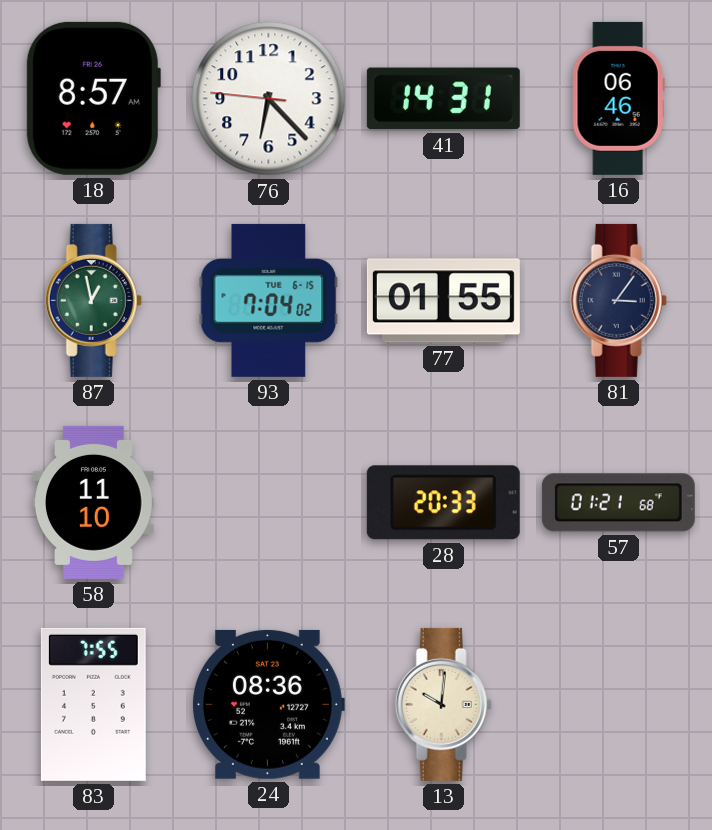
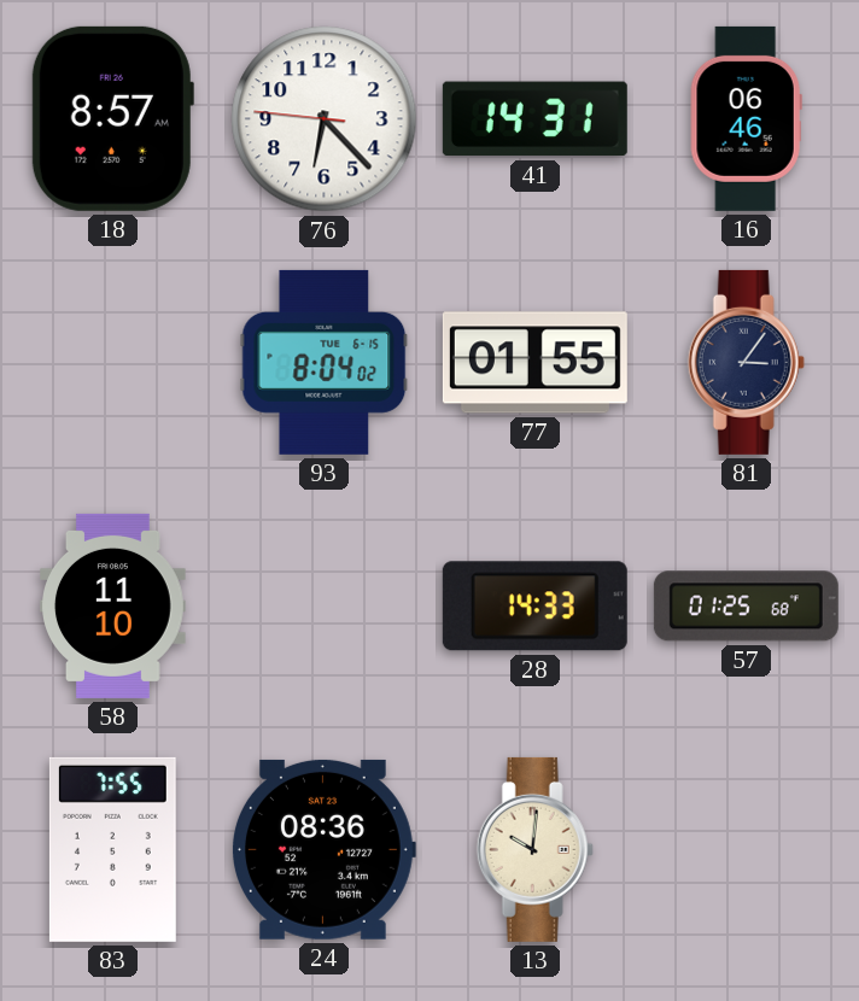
87: 12:58 -> none
93: 7:04 -> 8:04
28: 20:33 -> 14:33
57: 01:21 -> 01:25
